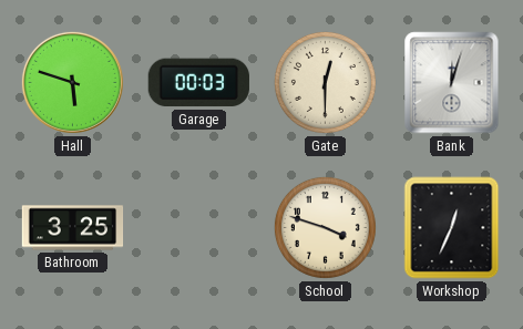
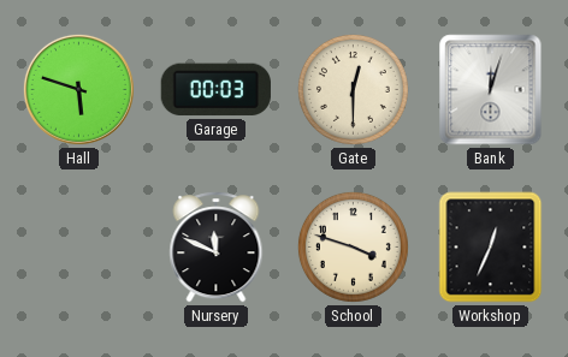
Bathroom: 3:25 -> none
Nursery: none -> 11:49
